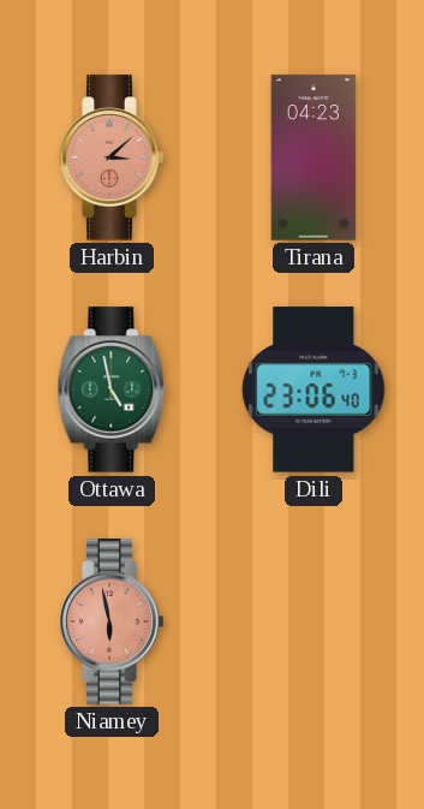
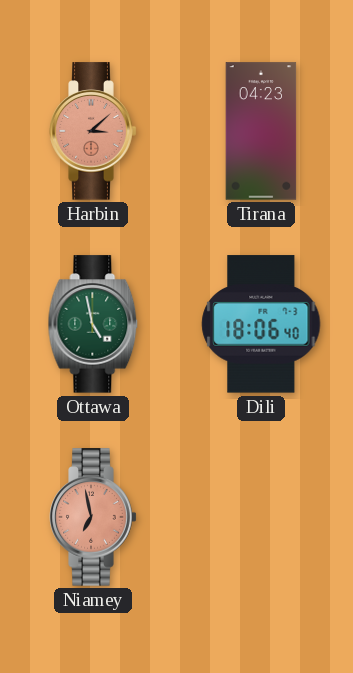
Dili: 23:06 -> 18:06
Niamey: 5:58 -> 6:58
